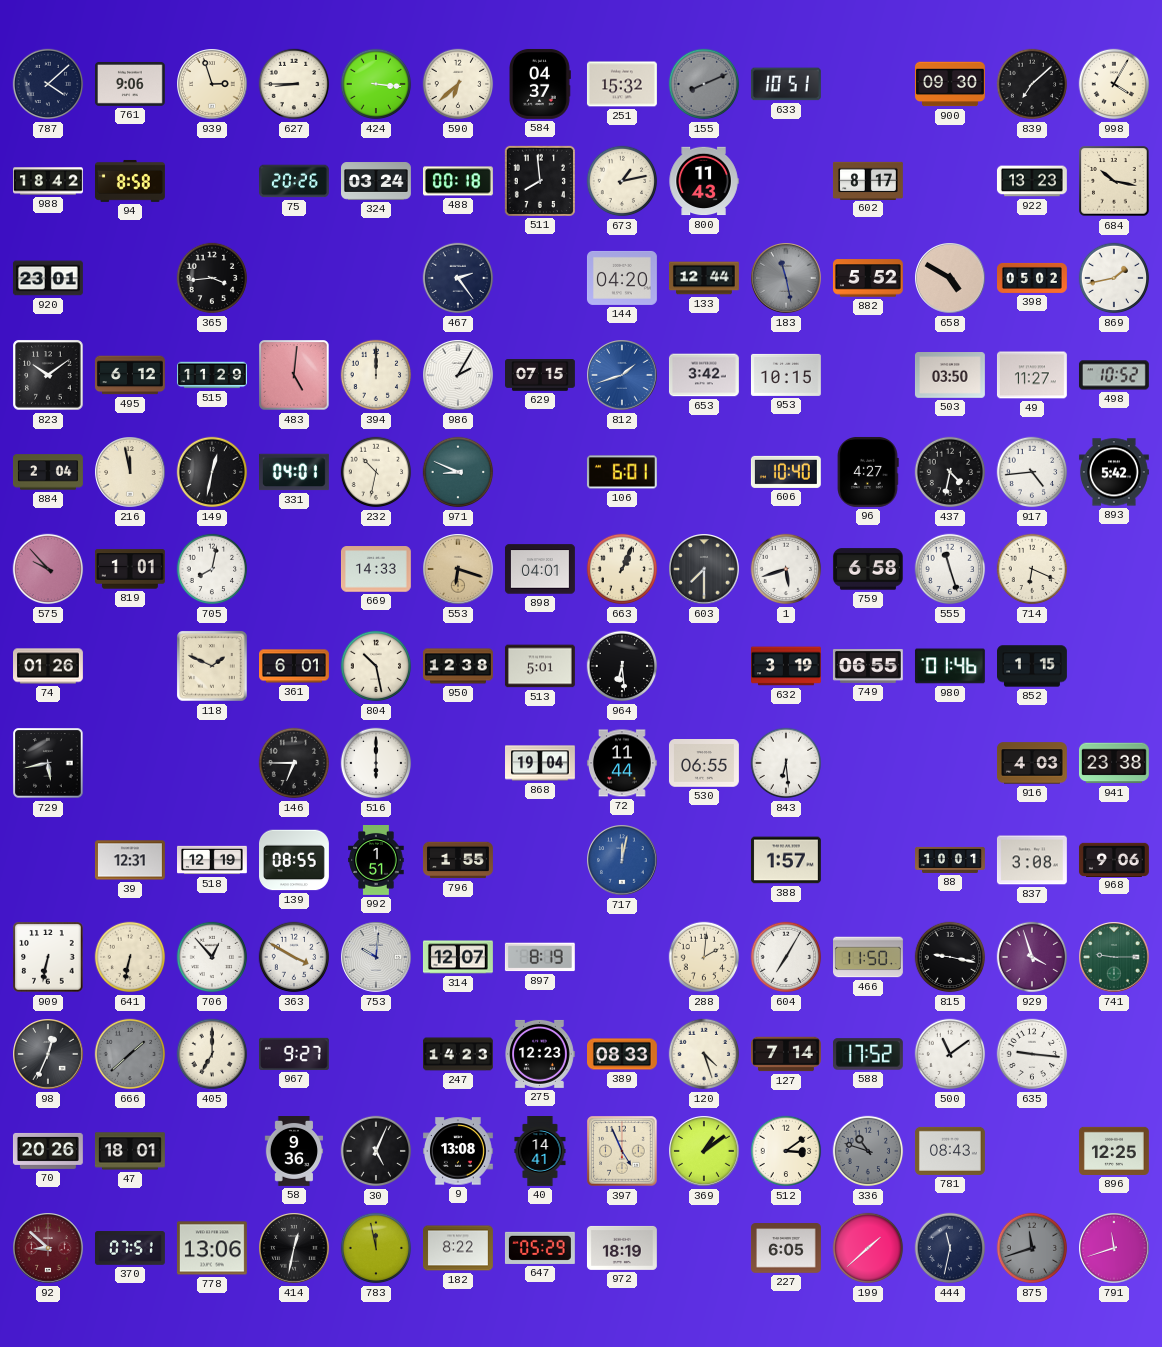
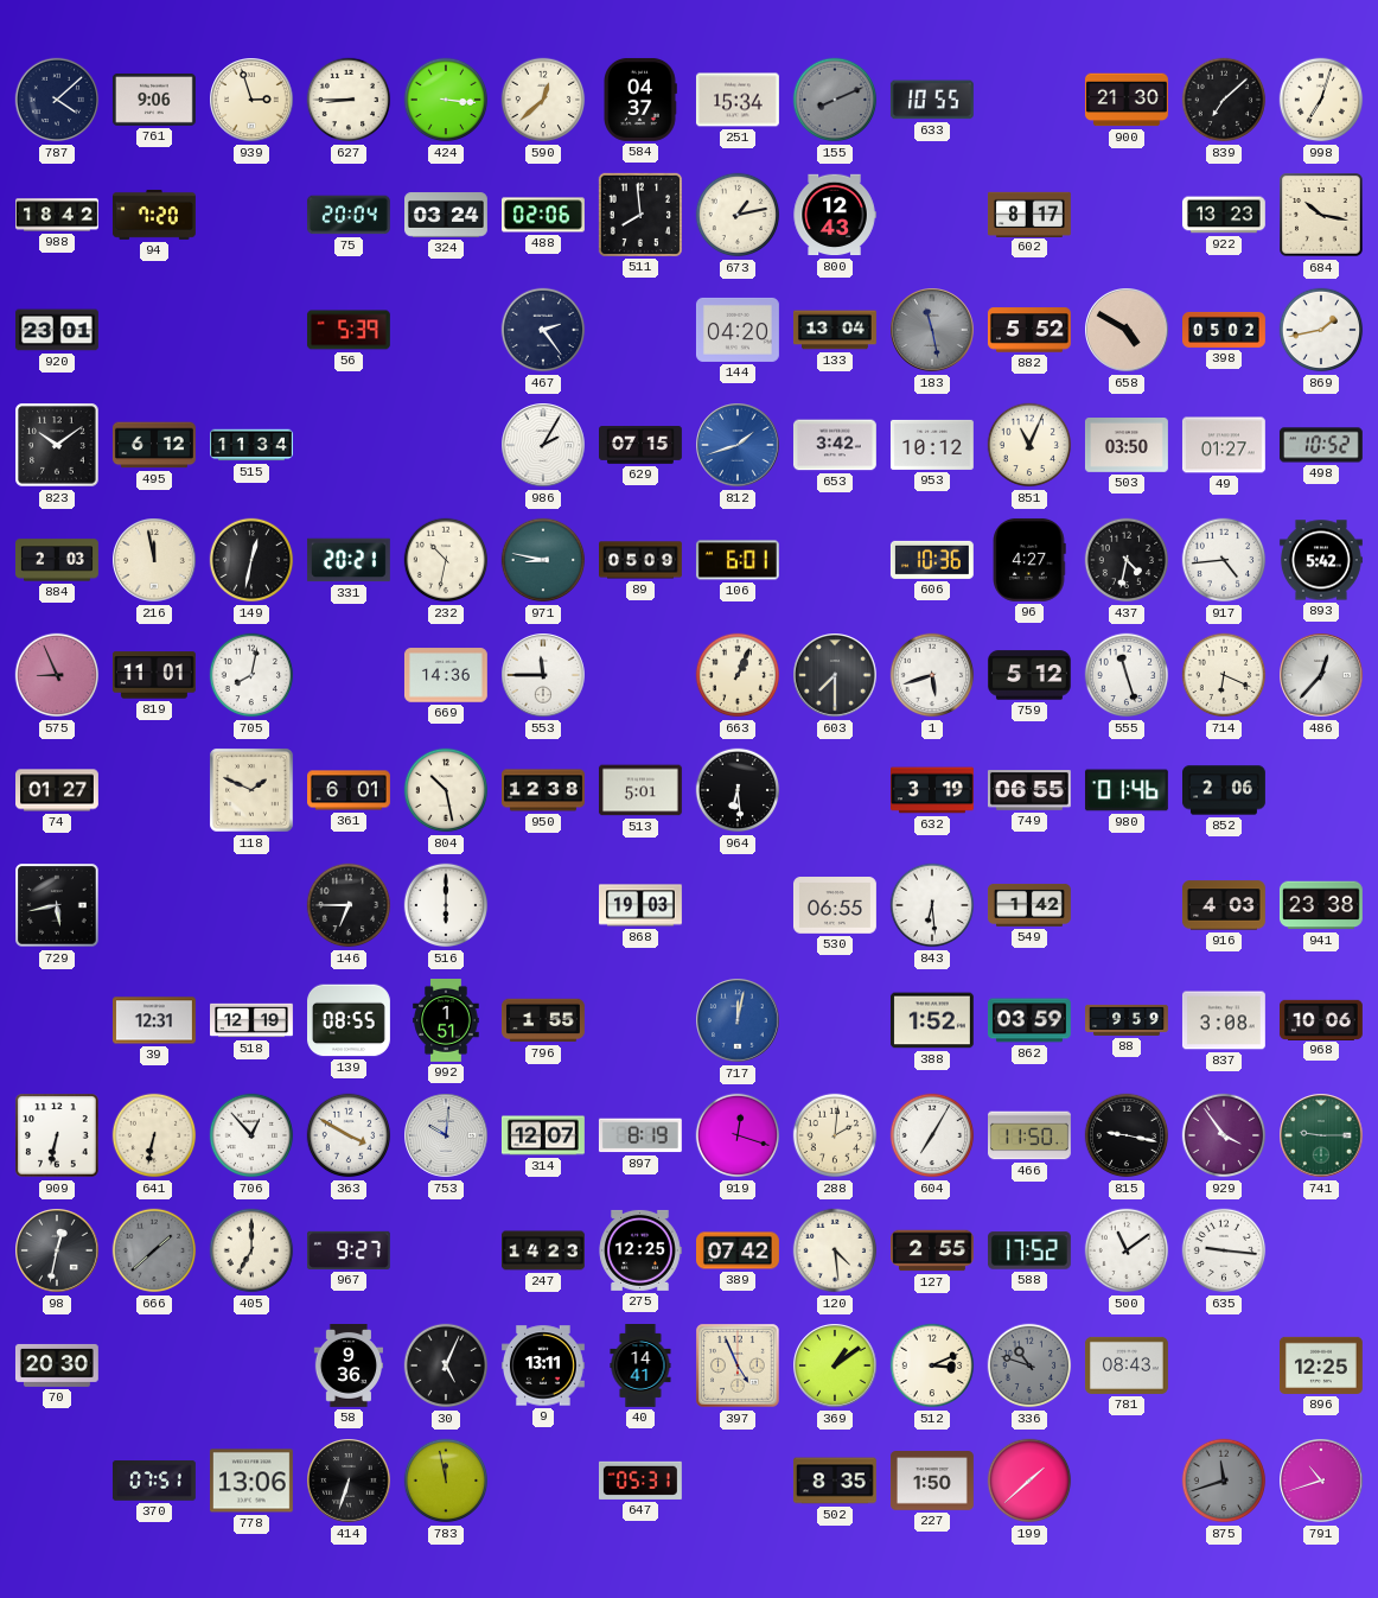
590: 6:38 -> 12:38
251: 15:32 -> 15:34
633: 10:51 -> 10:55
900: 09:30 -> 21:30
998: 4:05 -> 7:03
94: 8:58 -> 7:20
75: 20:26 -> 20:04
488: 00:18 -> 02:06
800: 11:43 -> 12:43
365: 3:44 -> none
56: none -> 5:39
133: 12:44 -> 13:04
515: 11:29 -> 11:34
483: 5:01 -> none
394: 12:00 -> none
953: 10:15 -> 10:12
851: none -> 11:04
49: 11:27 -> 01:27
884: 2:04 -> 2:03
331: 04:01 -> 20:21
971: 8:49 -> 8:47
89: none -> 05:09
606: 10:40 -> 10:36
575: 9:53 -> 8:56
819: 1:01 -> 11:01
669: 14:33 -> 14:36
553: 6:18 -> 11:45
553 dial: champagne -> white
898: 04:01 -> none
759: 6:58 -> 5:12
486: none -> 12:37
74: 01:26 -> 01:27
852: 1:15 -> 2:06
868: 19:04 -> 19:03
72: 11:44 -> none
549: none -> 1:42
388: 1:57 -> 1:52
862: none -> 03:59
88: 10:01 -> 9:59
968: 9:06 -> 10:06
919: none -> 12:18
929: 3:57 -> 3:54
98: 12:34 -> 12:32
275: 12:23 -> 12:25
389: 08:33 -> 07:42
120: 4:27 -> 4:29
127: 7:14 -> 2:55
70: 20:26 -> 20:30
47: 18:01 -> none
9: 13:08 -> 13:11
512: 3:09 -> 3:11
92: 8:52 -> none
414: 12:32 -> 6:33
182: 8:22 -> none
647: 05:29 -> 05:31
972: 18:19 -> none
502: none -> 8:35
227: 6:05 -> 1:50
444: 11:32 -> none
791: 11:42 -> 10:42
